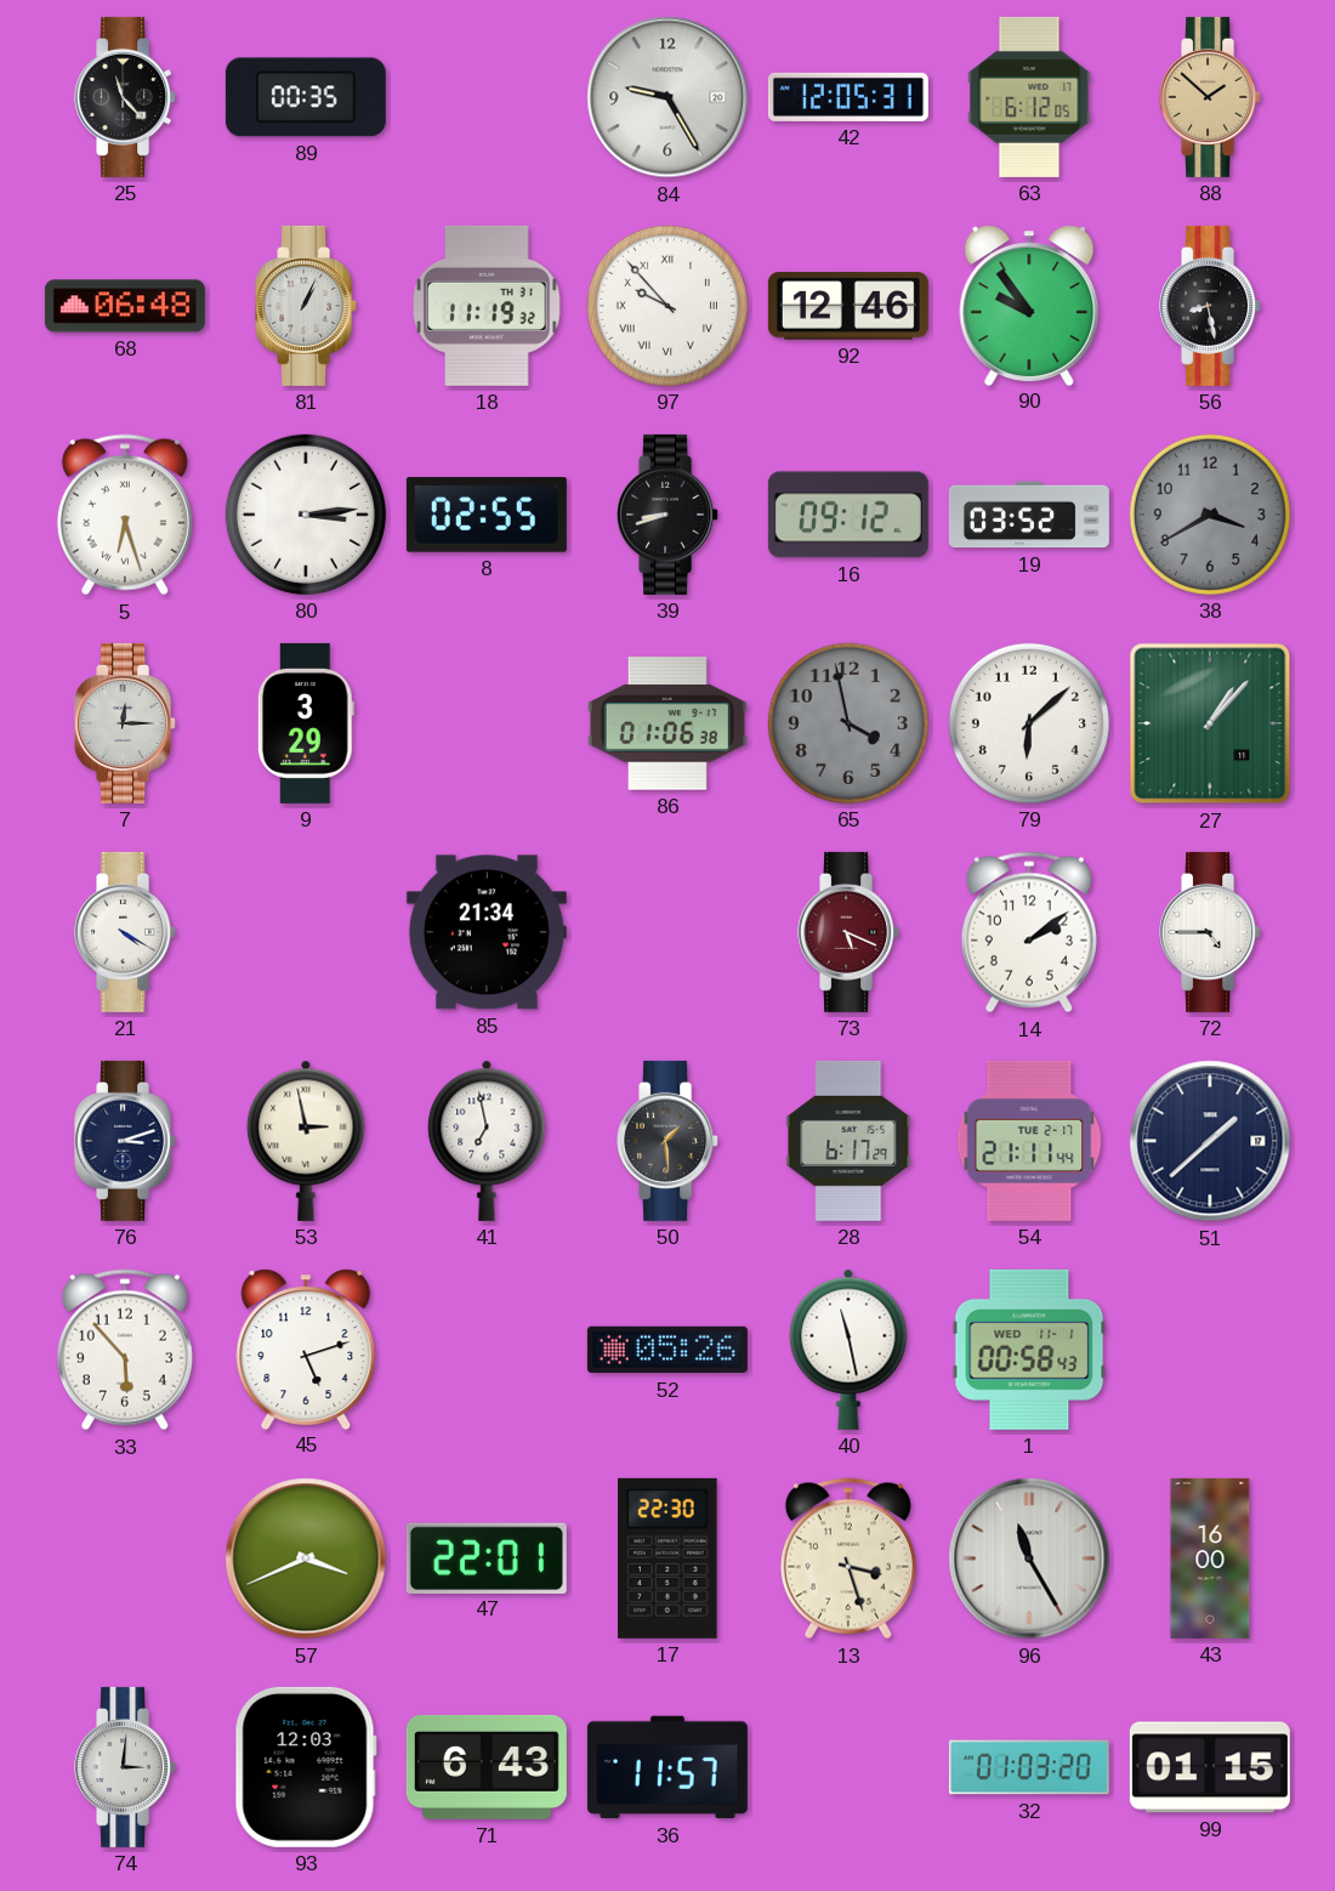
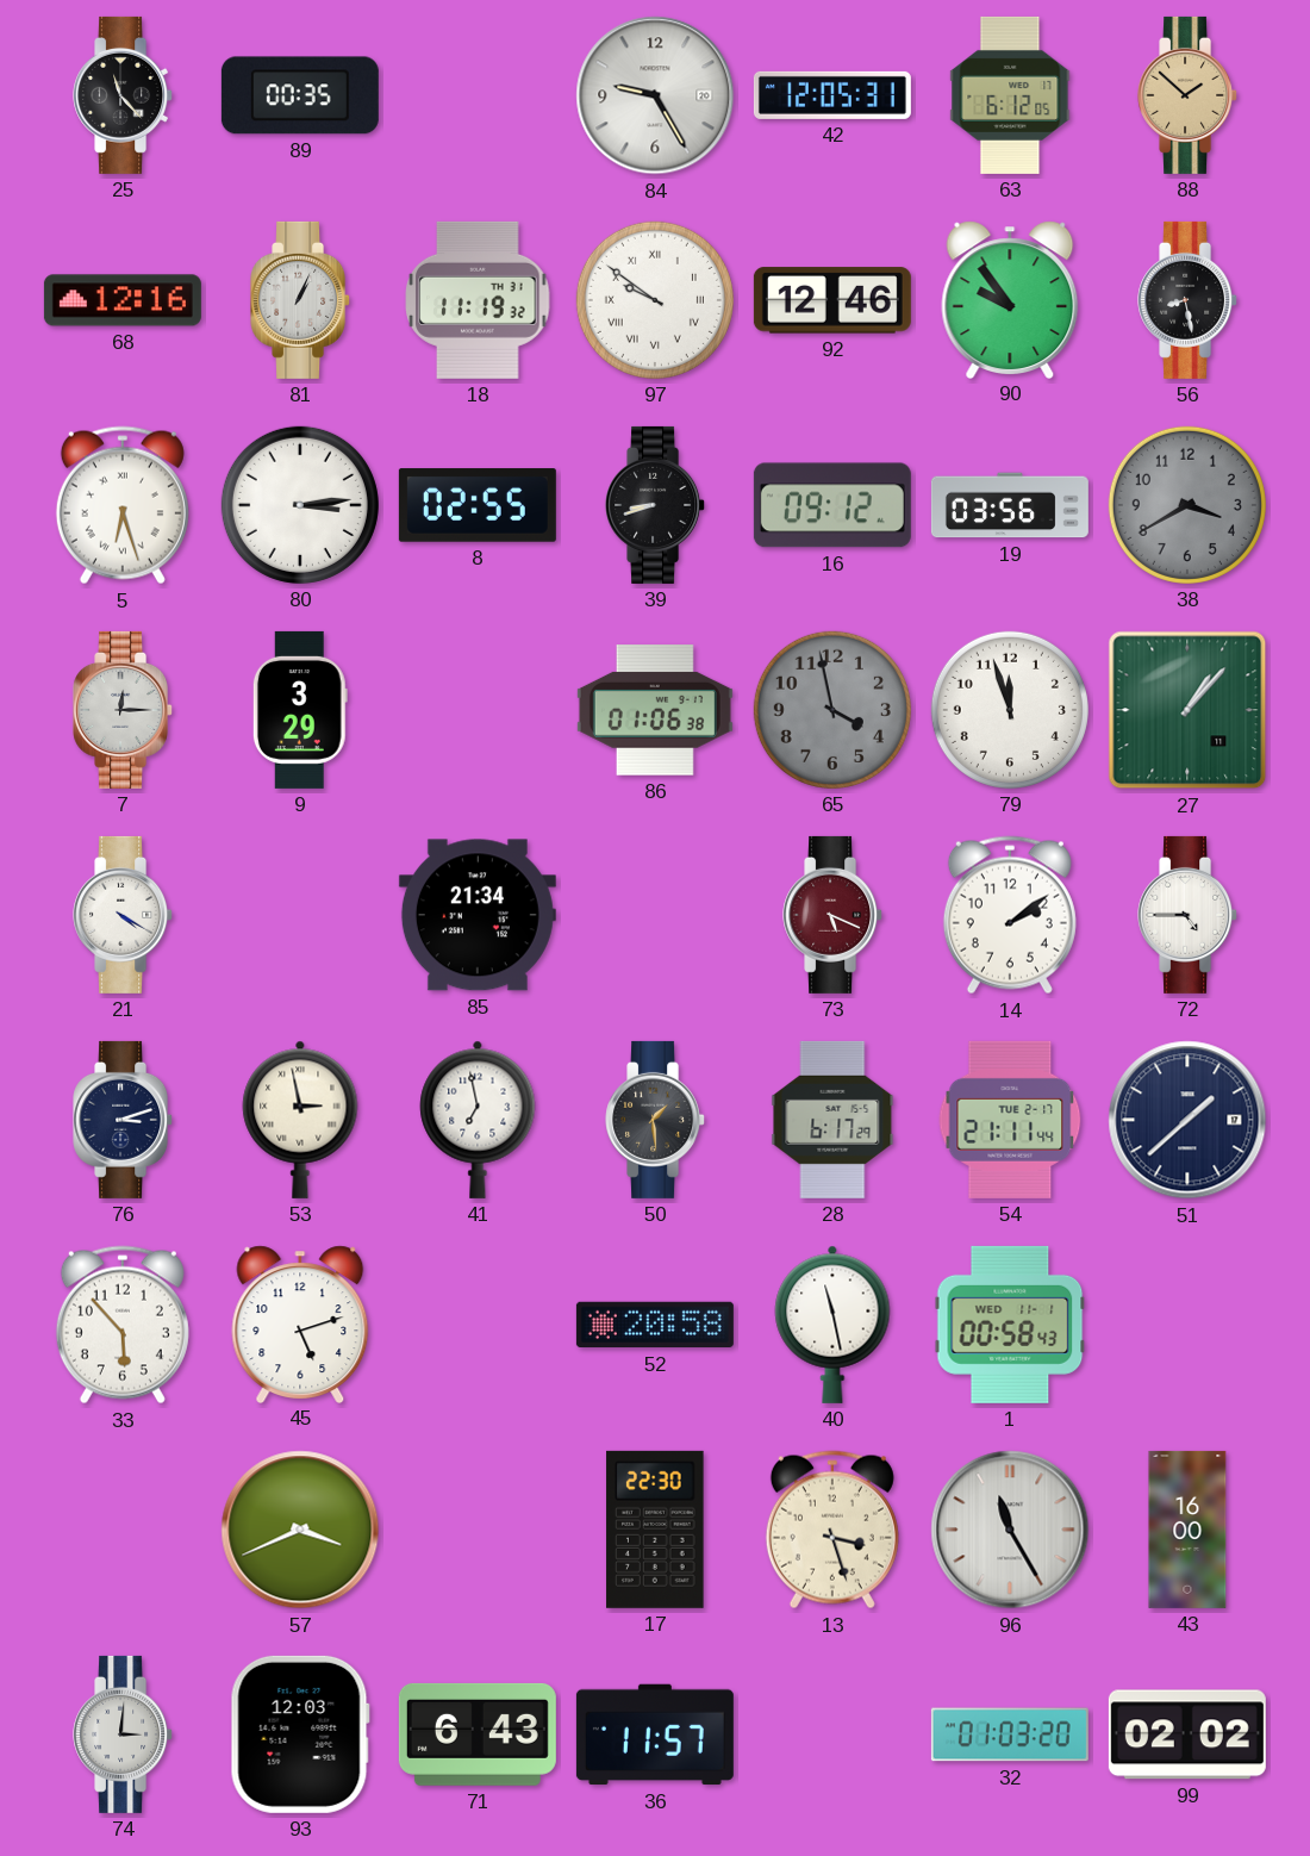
68: 06:48 -> 12:16
97: 9:53 -> 9:51
19: 03:52 -> 03:56
79: 6:08 -> 11:57
52: 05:26 -> 20:58
47: 22:01 -> none
99: 01:15 -> 02:02
